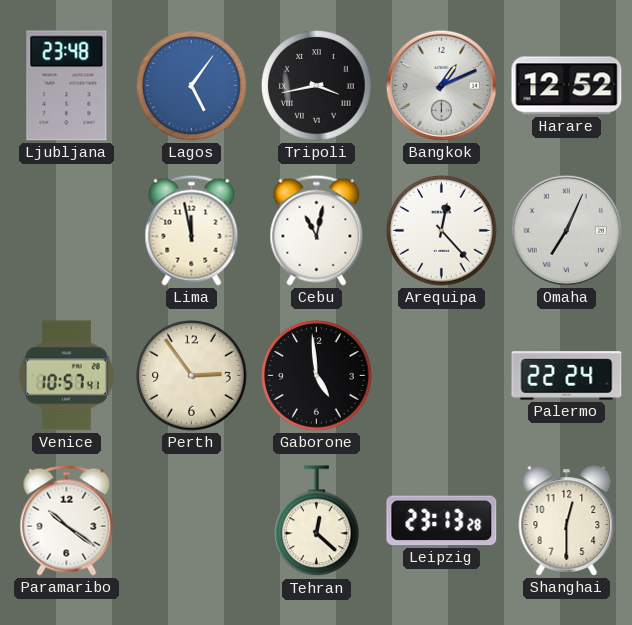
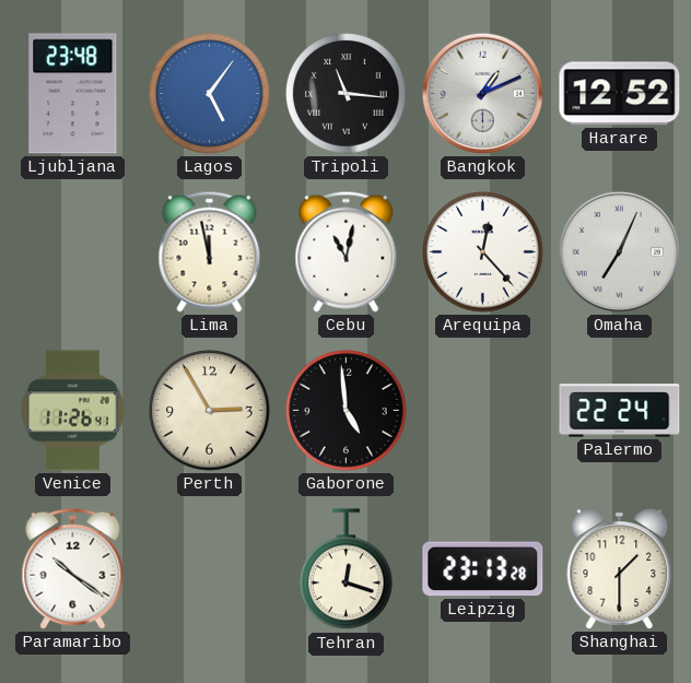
Tripoli: 3:43 -> 11:16
Venice: 10:57 -> 11:26
Perth: 2:54 -> 2:55
Tehran: 12:22 -> 12:18
Shanghai: 12:30 -> 1:30
